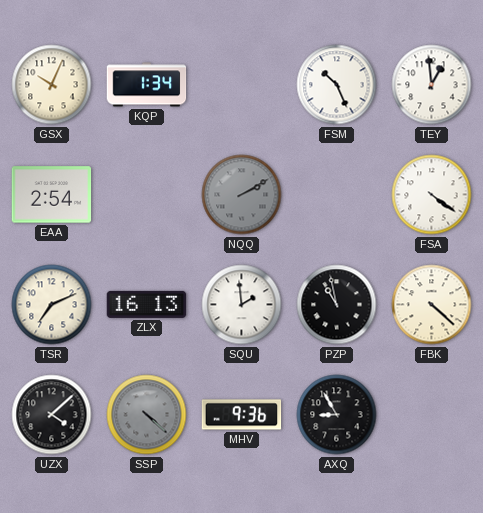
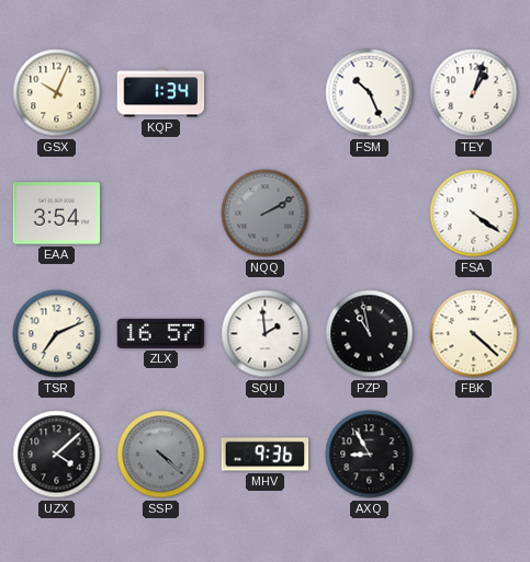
TEY: 12:59 -> 1:03
EAA: 2:54 -> 3:54
ZLX: 16:13 -> 16:57
